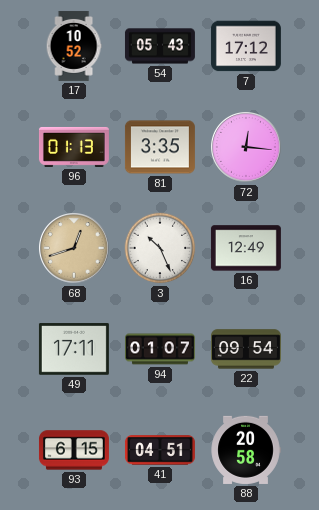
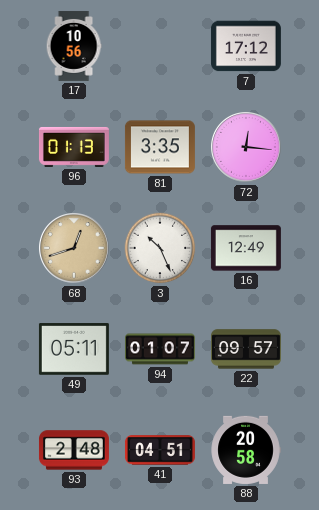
17: 10:52 -> 10:56
54: 05:43 -> none
49: 17:11 -> 05:11
22: 09:54 -> 09:57
93: 6:15 -> 2:48
